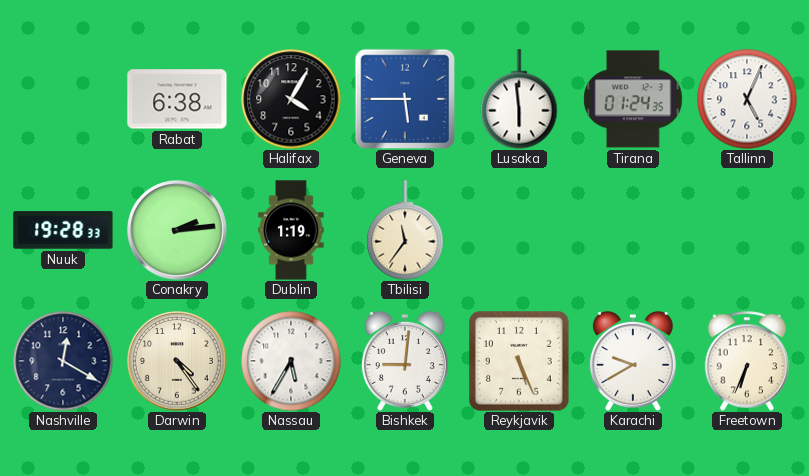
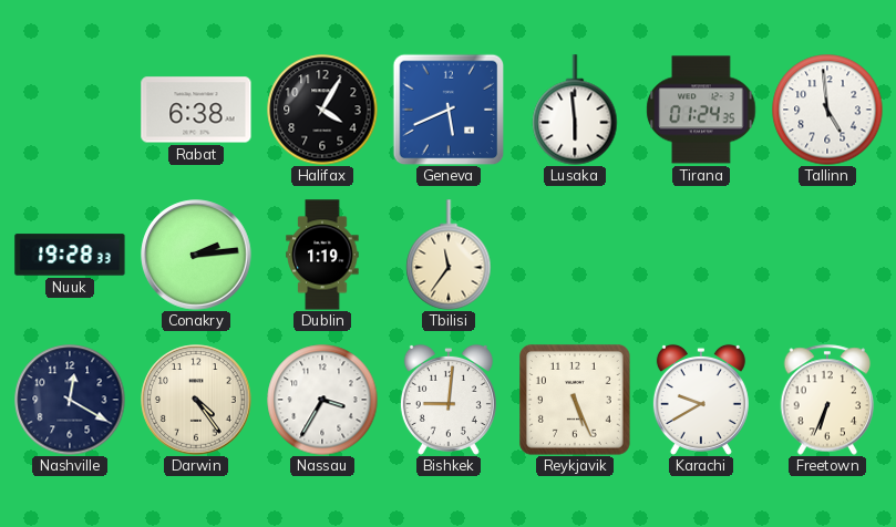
Geneva: 5:45 -> 5:41
Tallinn: 5:04 -> 4:59
Nassau: 5:35 -> 3:35
